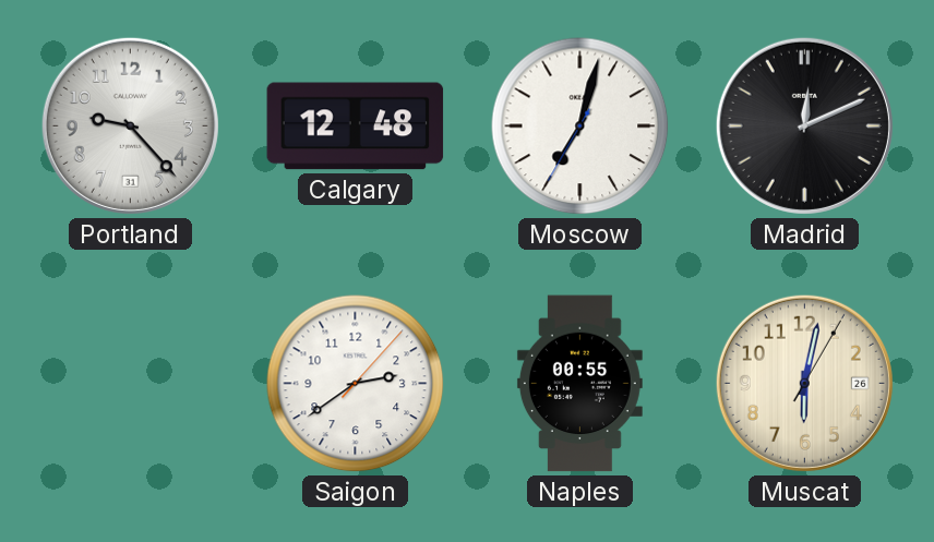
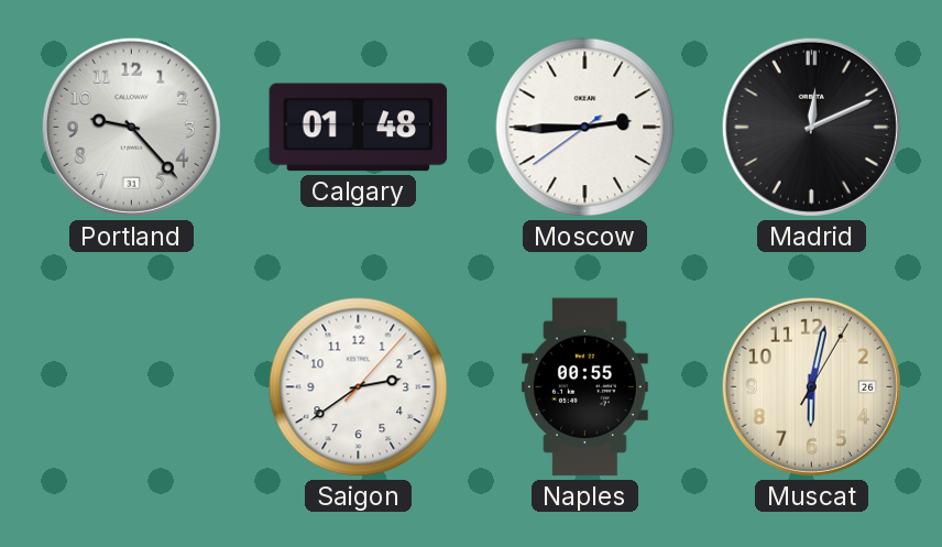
Calgary: 12:48 -> 01:48
Moscow: 7:02 -> 2:44
